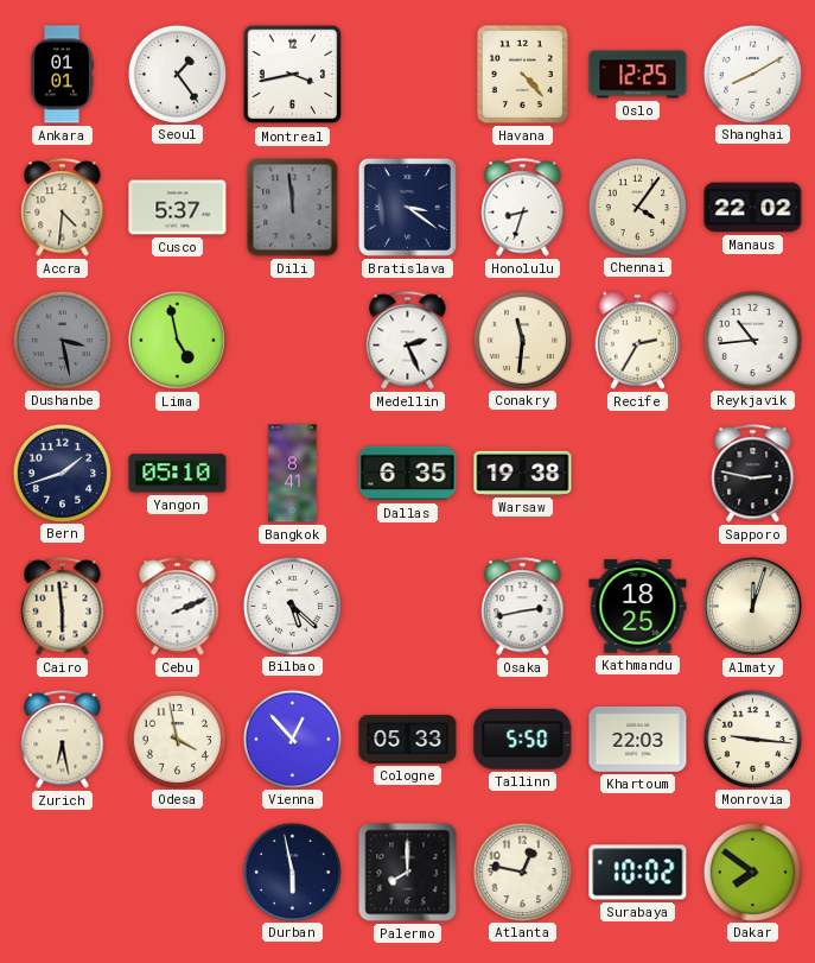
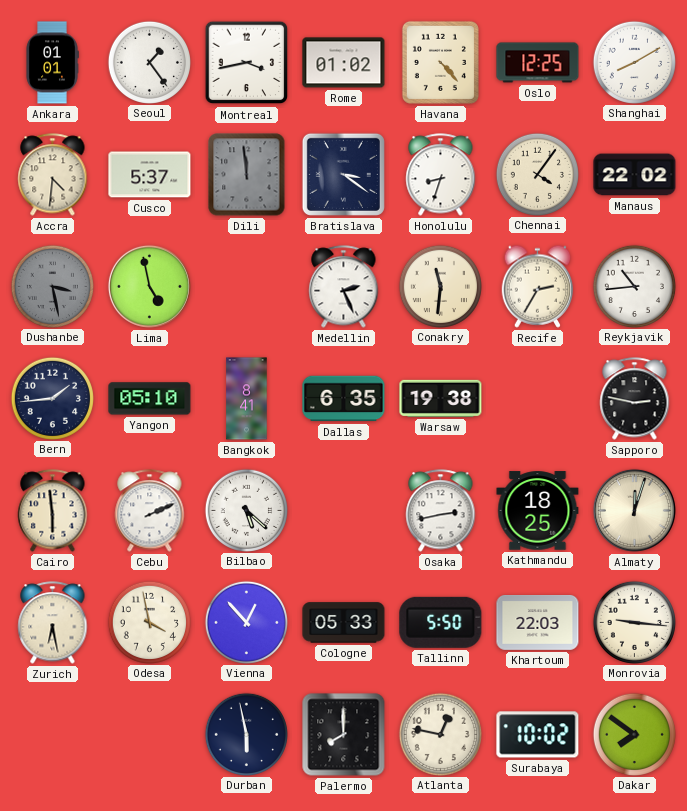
Rome: none -> 01:02
Bern: 1:42 -> 1:44
